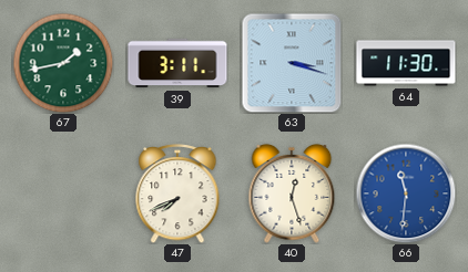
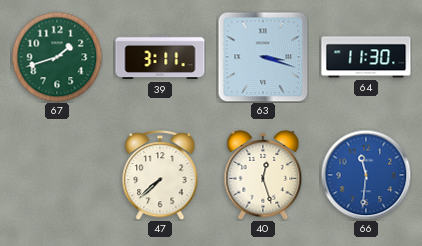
67: 1:43 -> 1:42
47: 7:41 -> 7:38
